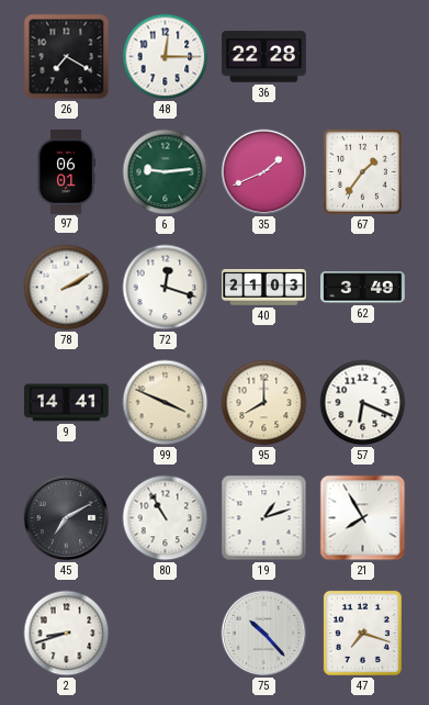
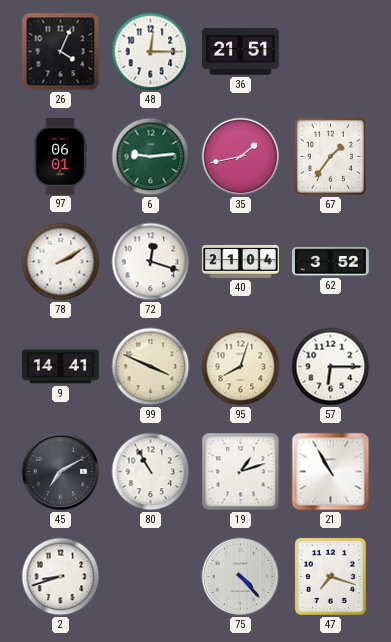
26: 7:20 -> 4:04
36: 22:28 -> 21:51
35: 1:41 -> 1:43
40: 21:03 -> 21:04
62: 3:49 -> 3:52
95: 8:00 -> 8:03
57: 6:19 -> 6:15
21: 7:55 -> 10:55
75: 10:23 -> 4:23
